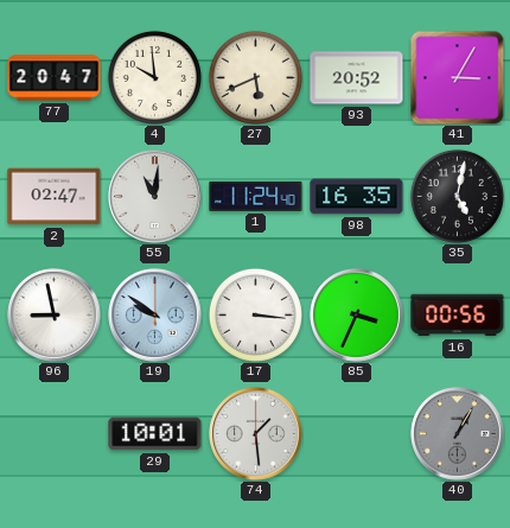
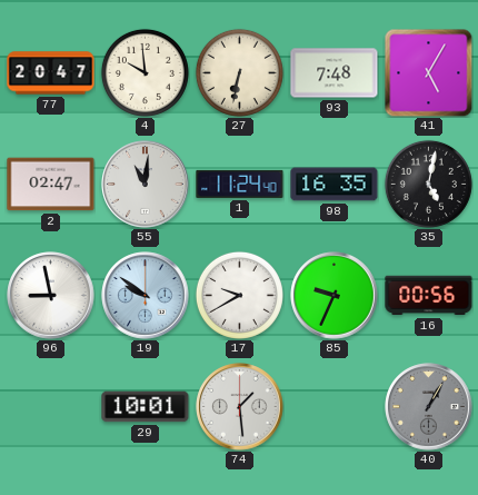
27: 5:41 -> 6:32
93: 20:52 -> 7:48
41: 3:05 -> 5:05
17: 3:16 -> 9:40
85: 3:34 -> 9:34
